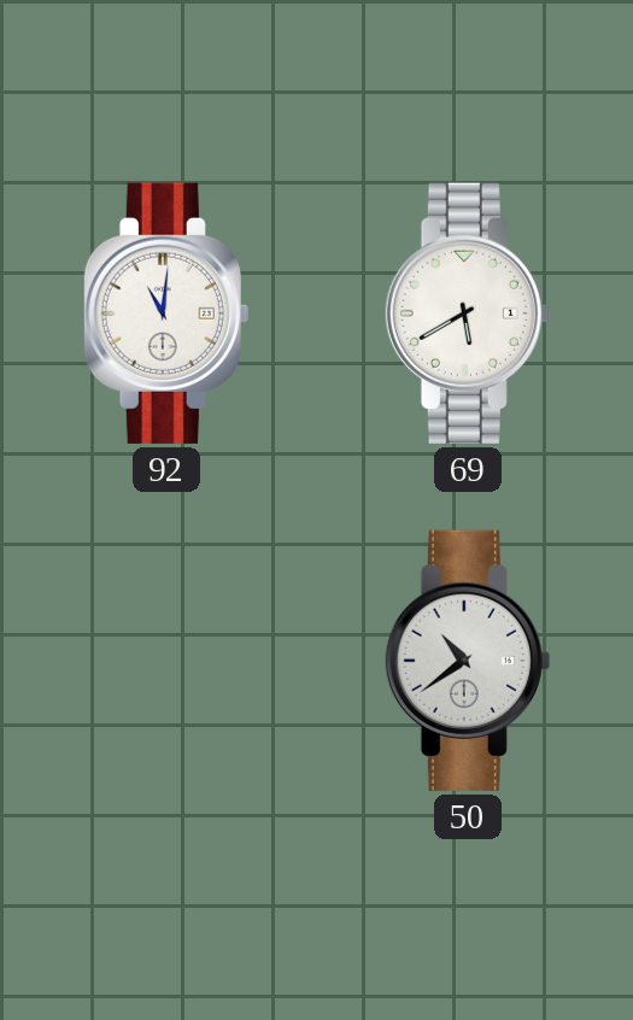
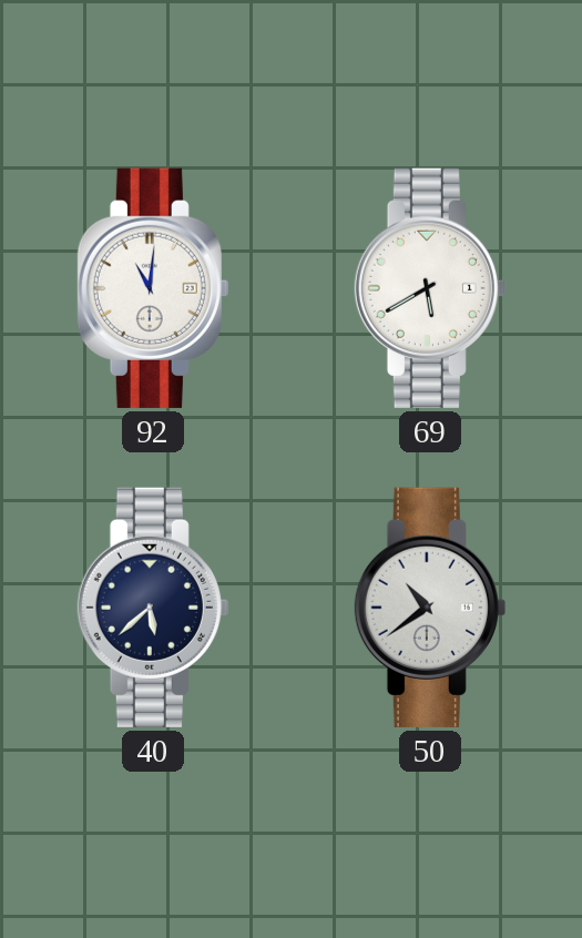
40: none -> 5:38
